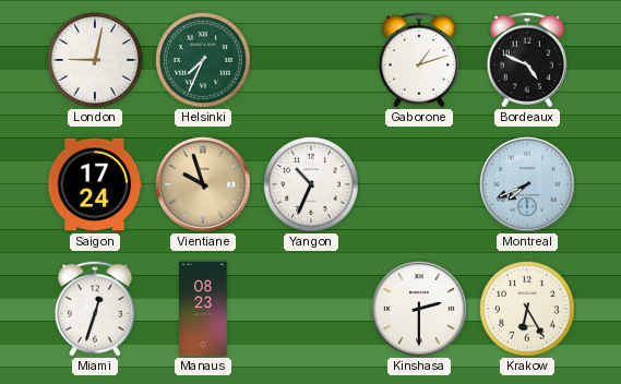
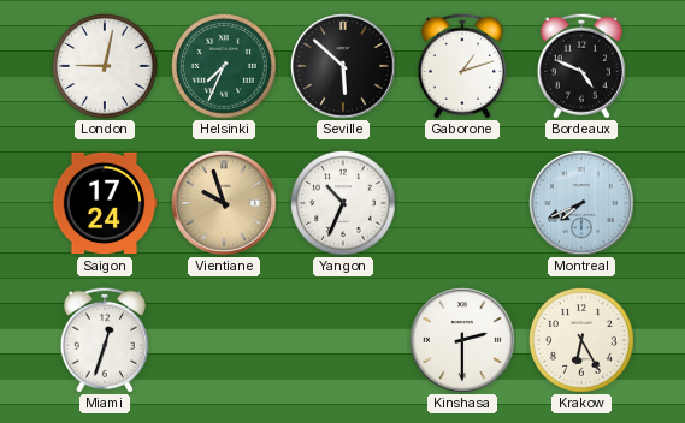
Seville: none -> 5:52
Manaus: 08:23 -> none
